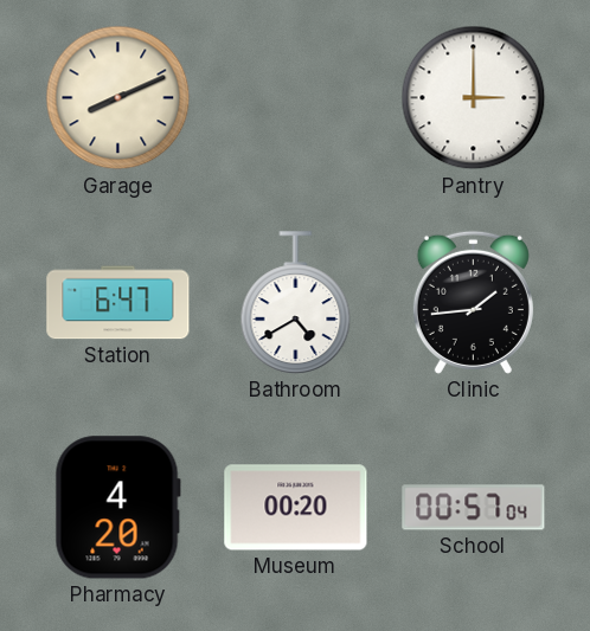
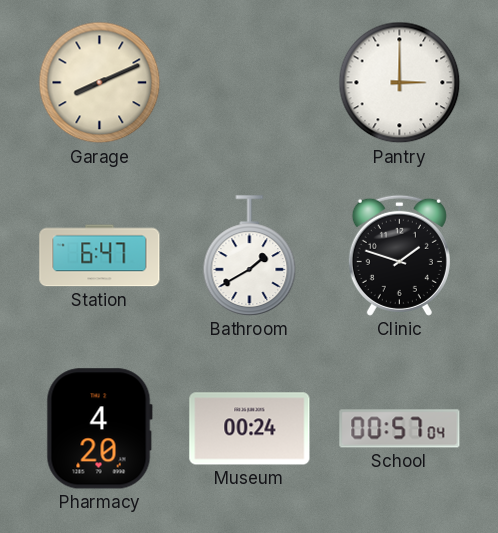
Bathroom: 4:40 -> 1:40
Clinic: 1:44 -> 1:48
Museum: 00:20 -> 00:24
